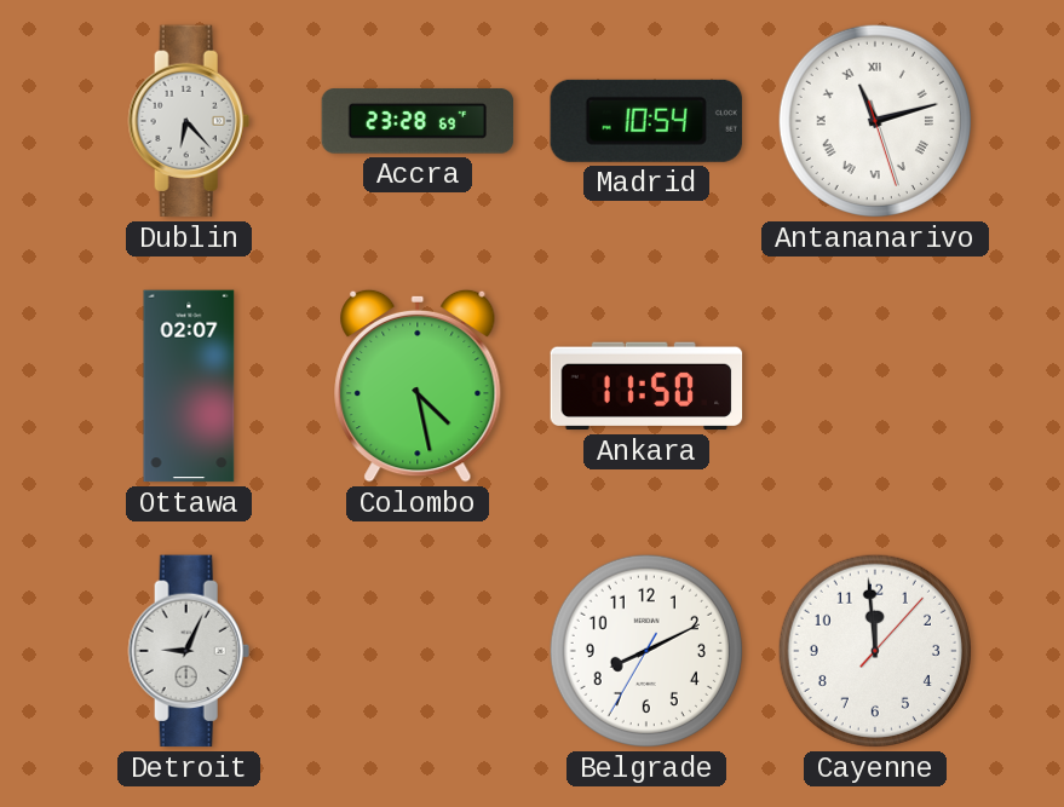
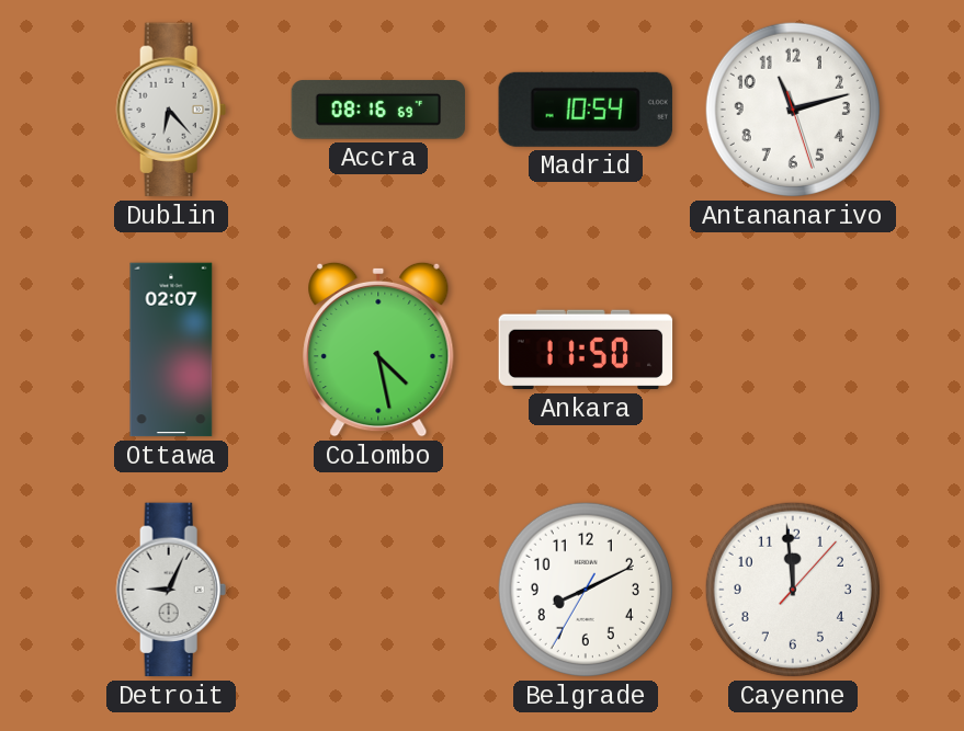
Accra: 23:28 -> 08:16
Antananarivo numerals: Roman -> Arabic
